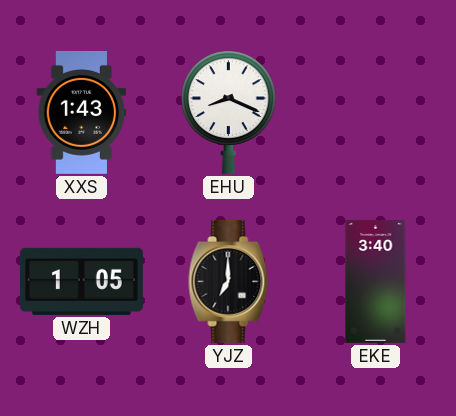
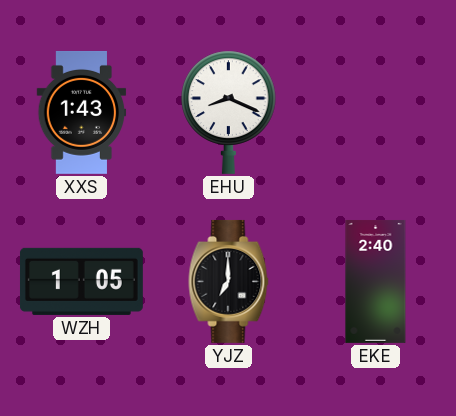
EKE: 3:40 -> 2:40
